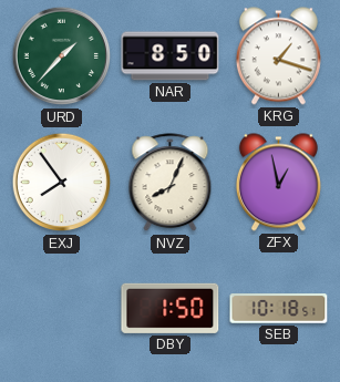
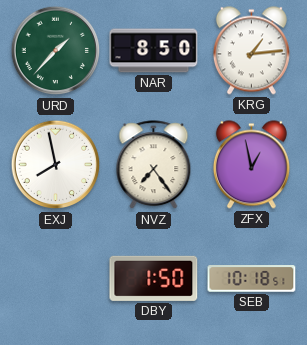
KRG: 1:18 -> 1:14
EXJ: 7:54 -> 7:58
NVZ: 8:04 -> 7:24
